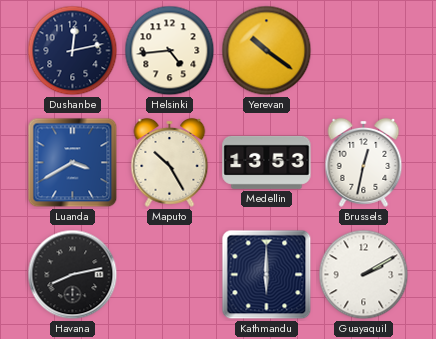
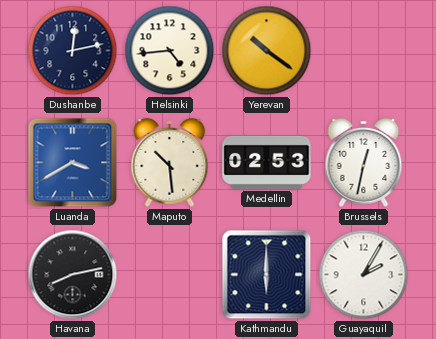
Maputo: 10:25 -> 10:29
Medellin: 13:53 -> 02:53
Guayaquil: 2:10 -> 2:05
